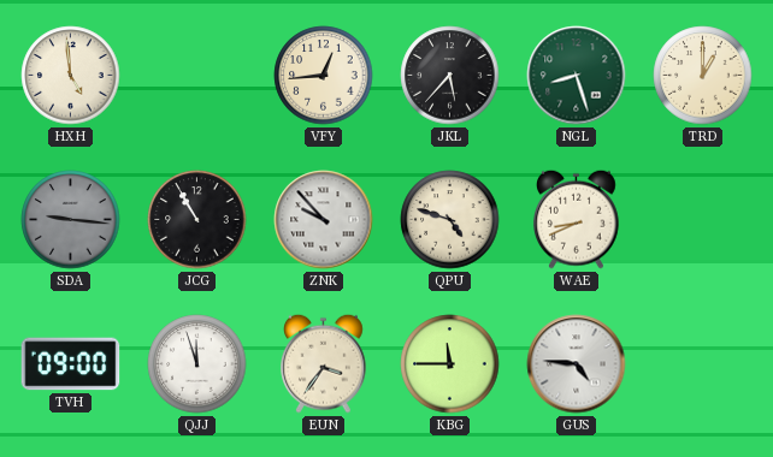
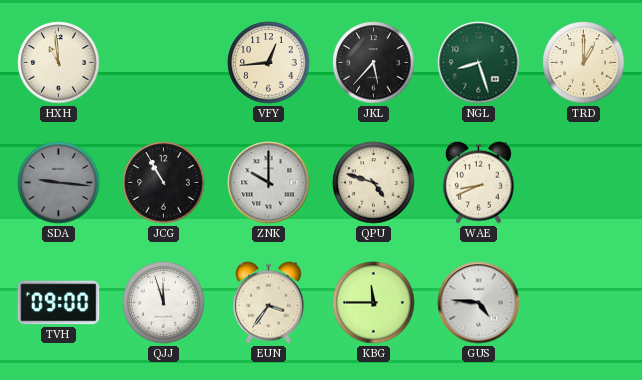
HXH: 4:59 -> 10:59
ZNK: 9:53 -> 10:00
